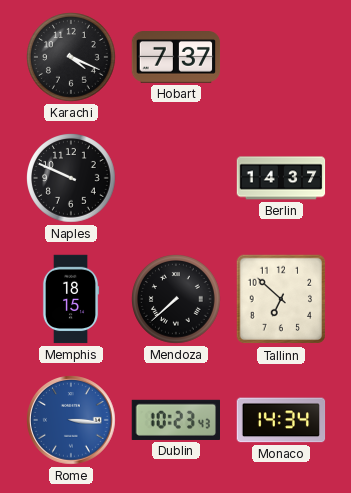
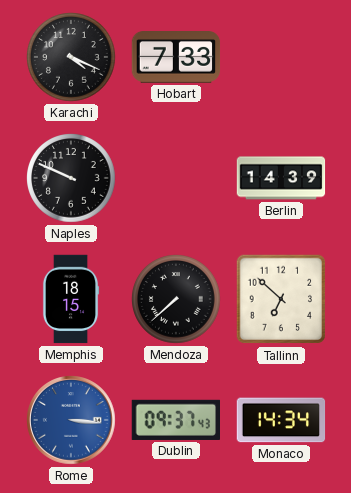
Hobart: 7:37 -> 7:33
Berlin: 14:37 -> 14:39
Dublin: 10:23 -> 09:37
